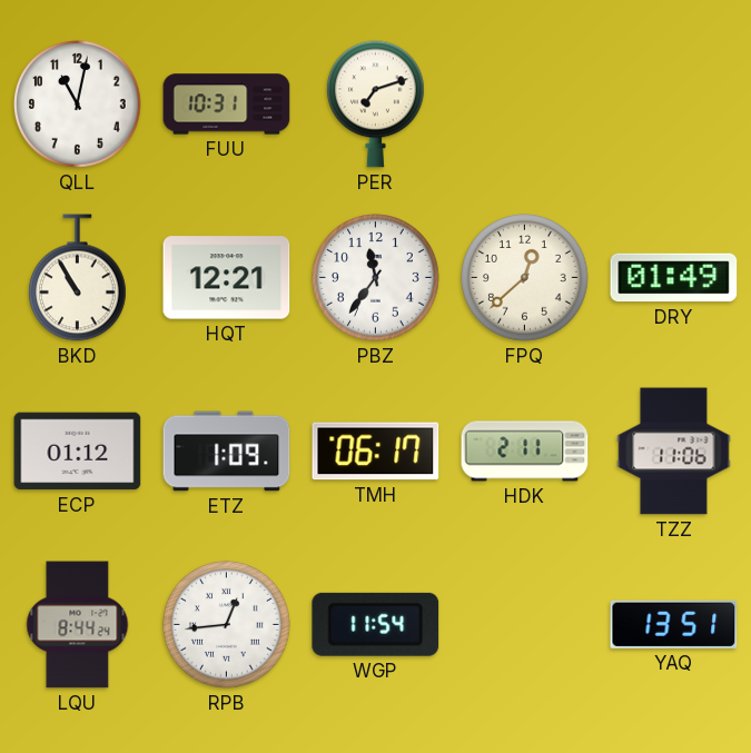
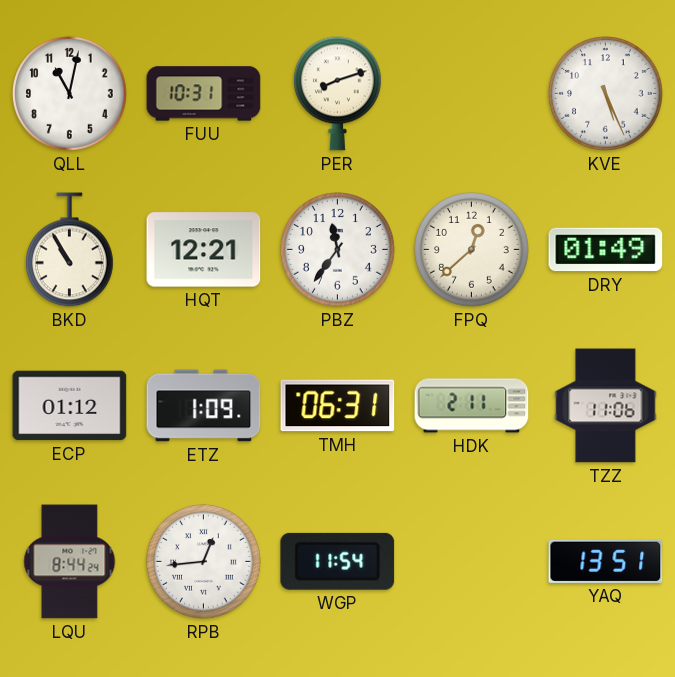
PER: 7:12 -> 8:12
KVE: none -> 5:26
TMH: 06:17 -> 06:31
